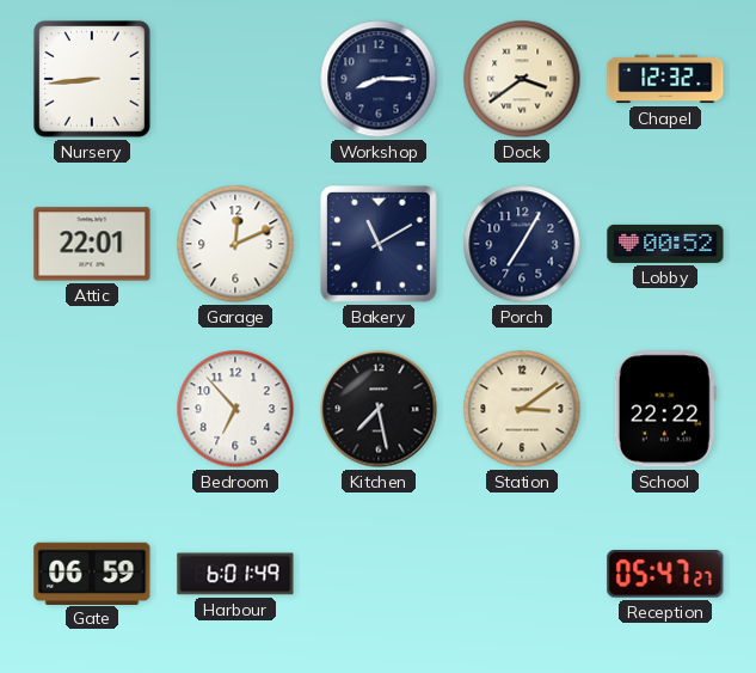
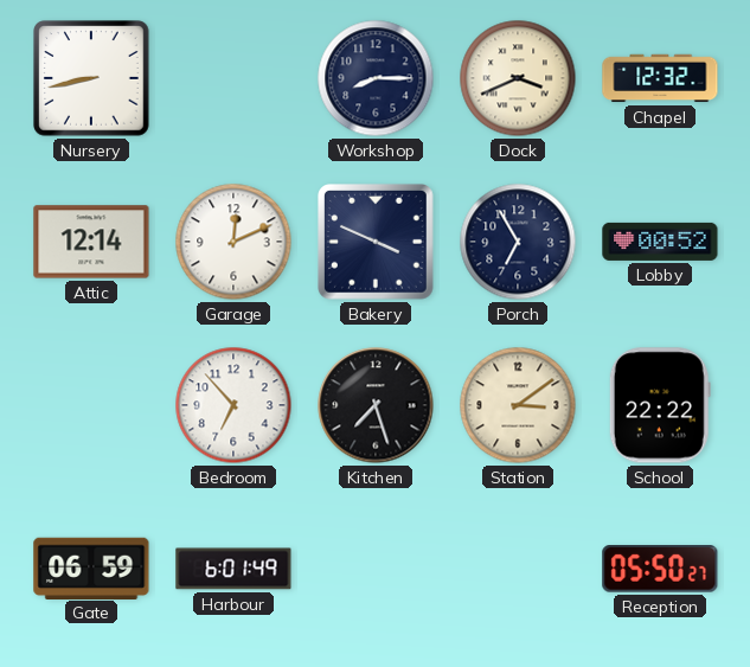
Nursery: 8:44 -> 8:43
Dock: 3:39 -> 3:41
Attic: 22:01 -> 12:14
Bakery: 11:10 -> 3:49
Porch: 7:05 -> 6:55
Kitchen: 7:28 -> 7:27
Reception: 05:47 -> 05:50
